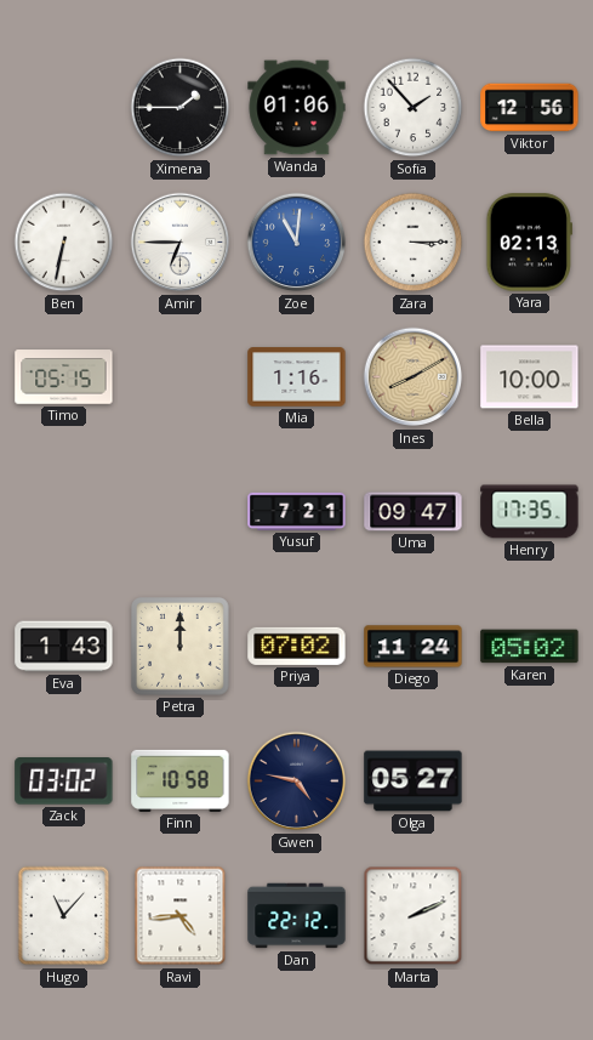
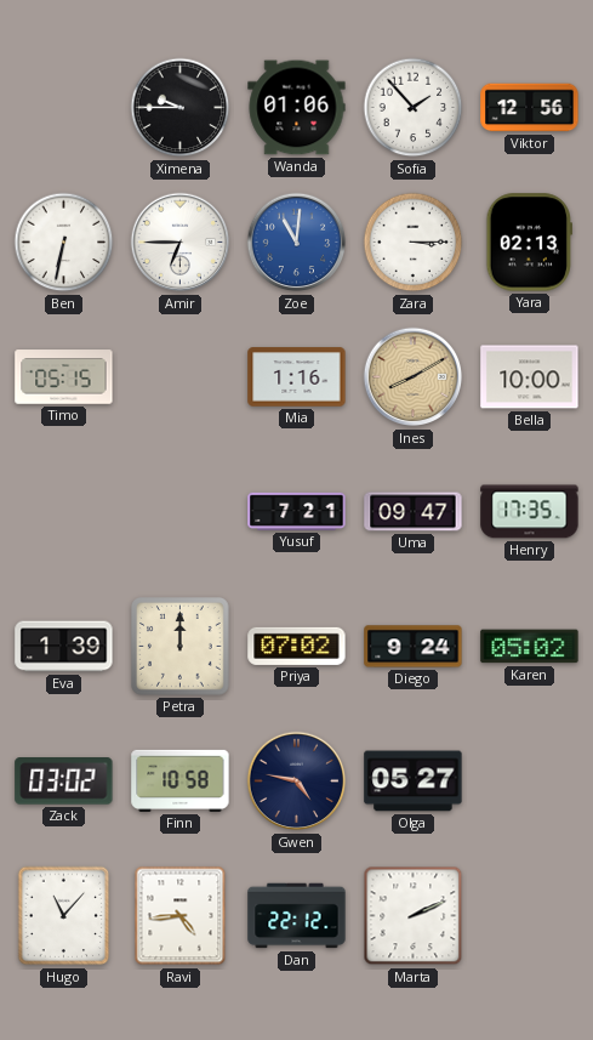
Ximena: 1:45 -> 9:45
Eva: 1:43 -> 1:39
Diego: 11:24 -> 9:24
